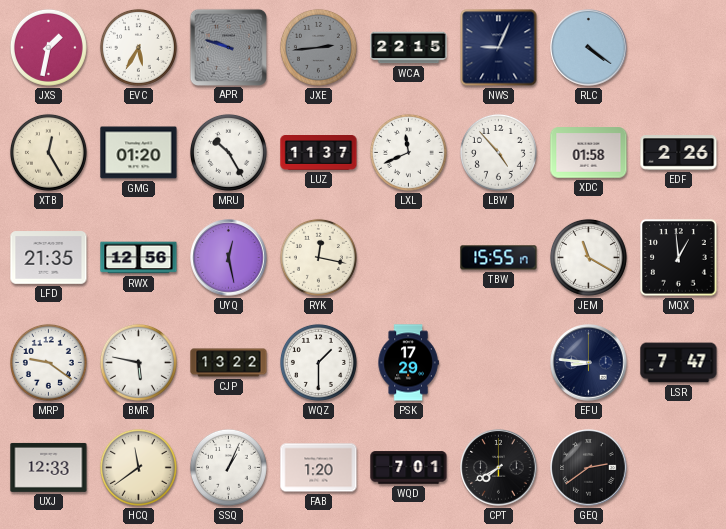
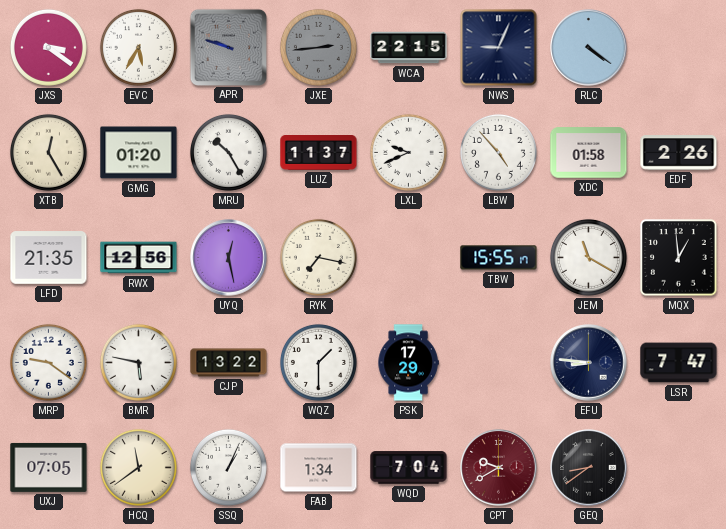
JXS: 1:32 -> 3:21
LXL: 11:41 -> 9:41
RYK: 12:17 -> 7:17
UXJ: 12:33 -> 07:05
FAB: 1:20 -> 1:34
WQD: 7:01 -> 7:04
CPT: 7:40 -> 9:40
CPT dial: black -> burgundy
GEQ: 2:39 -> 8:39
